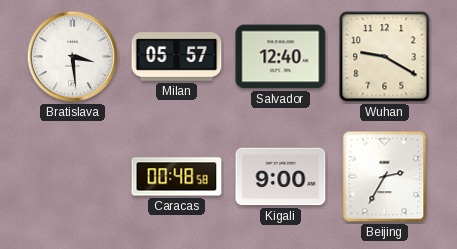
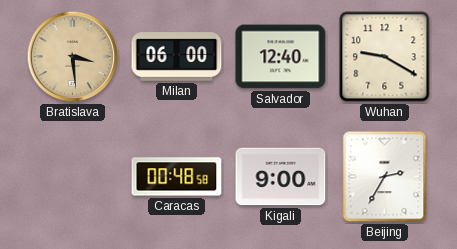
Bratislava dial: white -> champagne
Milan: 05:57 -> 06:00
